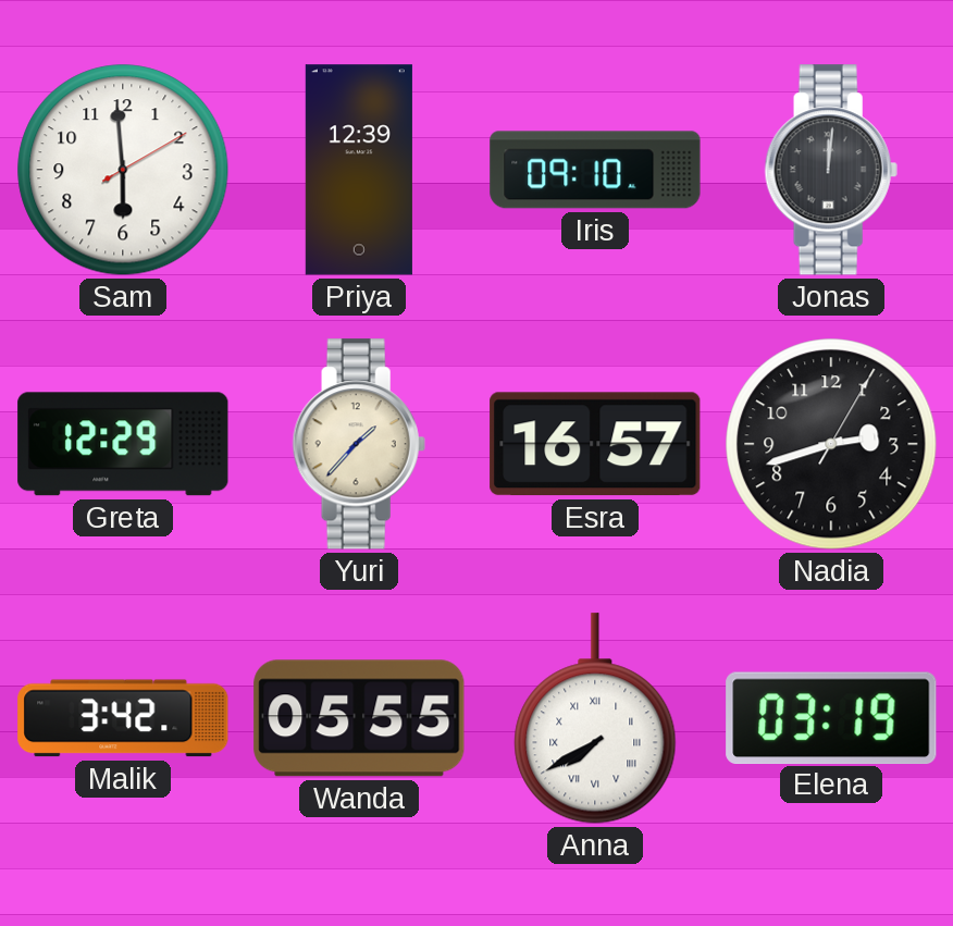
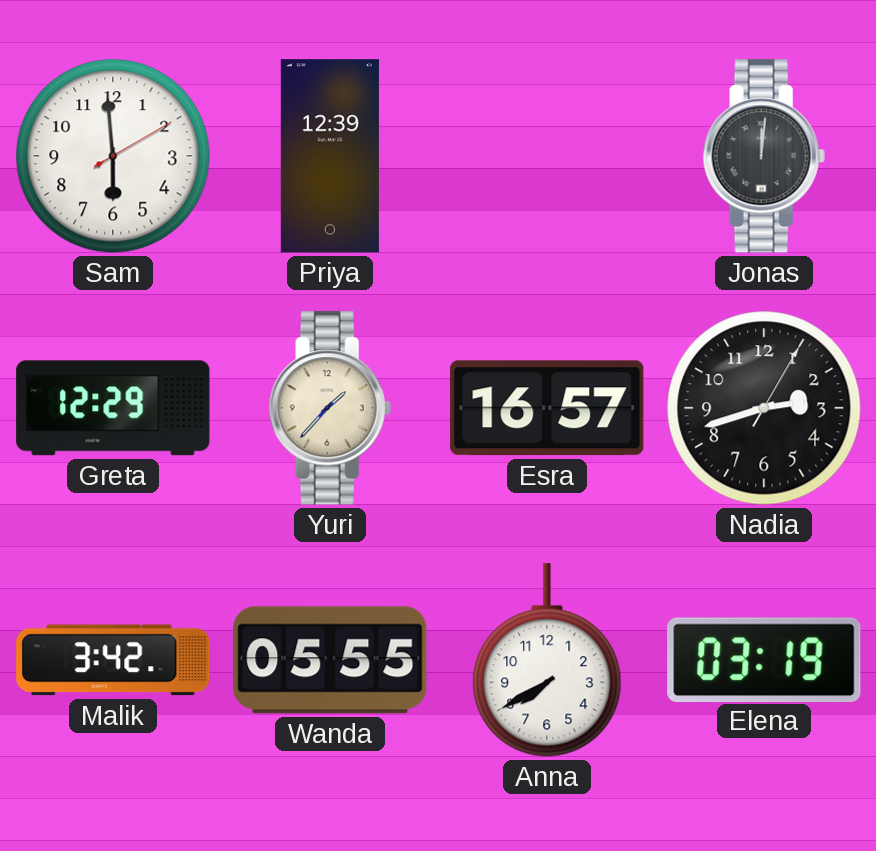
Iris: 09:10 -> none
Anna numerals: Roman -> Arabic
